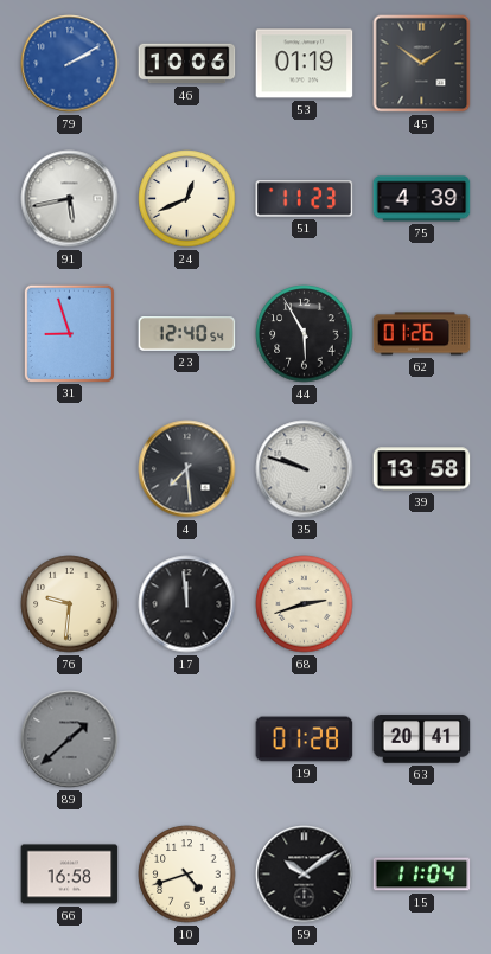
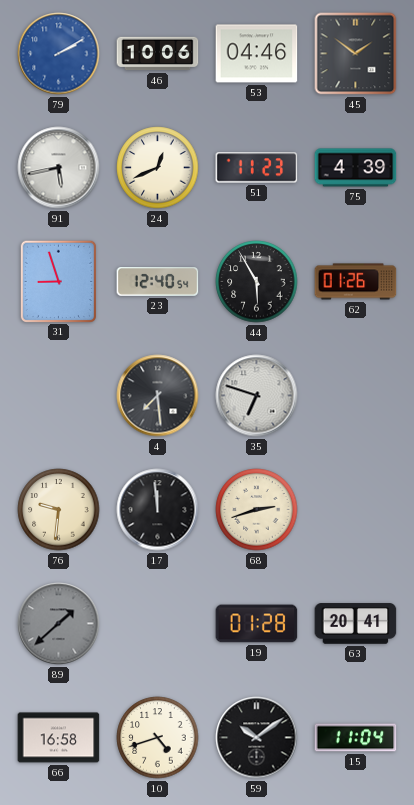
53: 01:19 -> 04:46
35: 9:48 -> 6:48
39: 13:58 -> none
